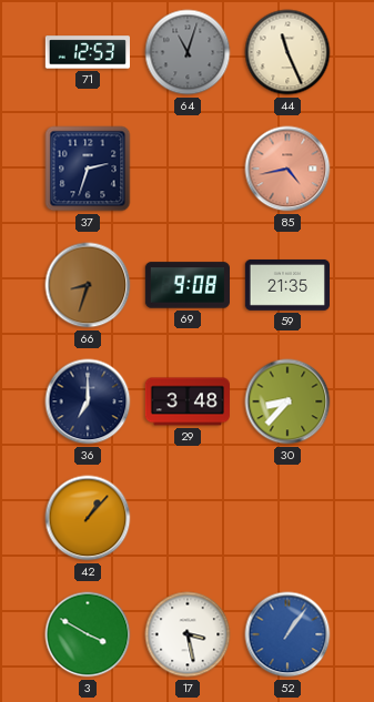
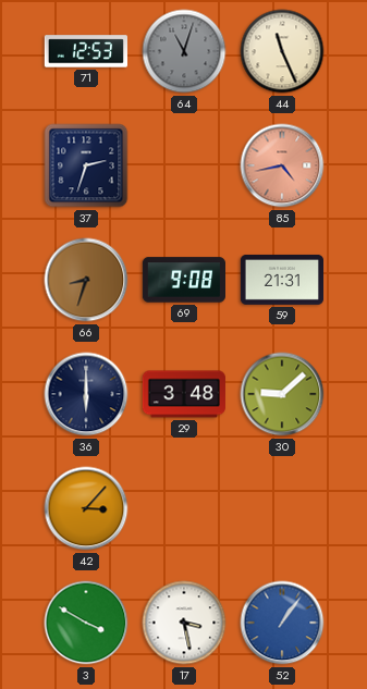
59: 21:35 -> 21:31
36: 7:00 -> 6:00
30: 8:37 -> 9:08
42: 1:07 -> 3:07
